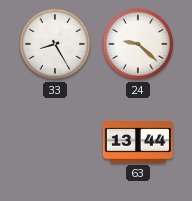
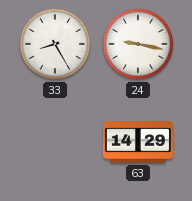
24: 9:22 -> 9:17
63: 13:44 -> 14:29
